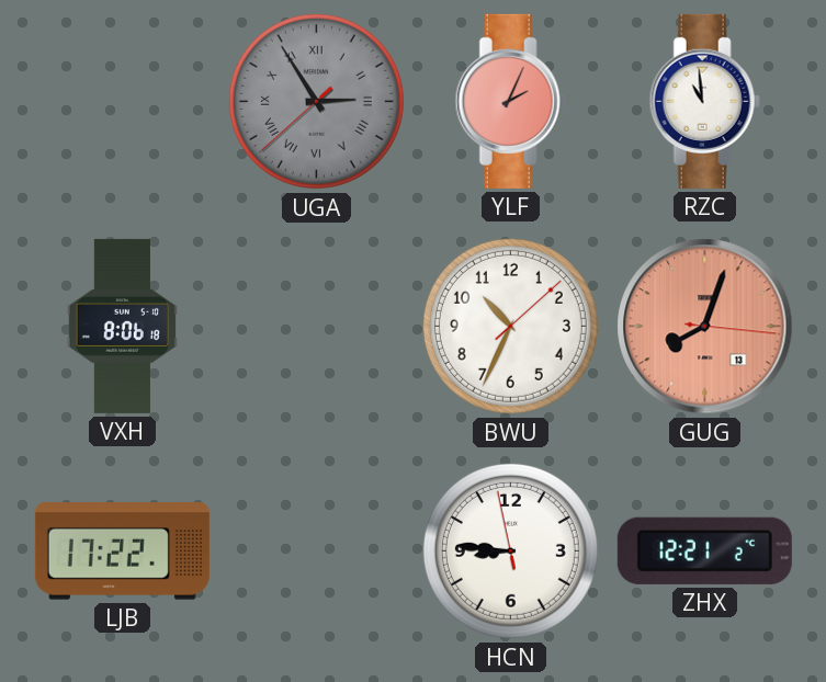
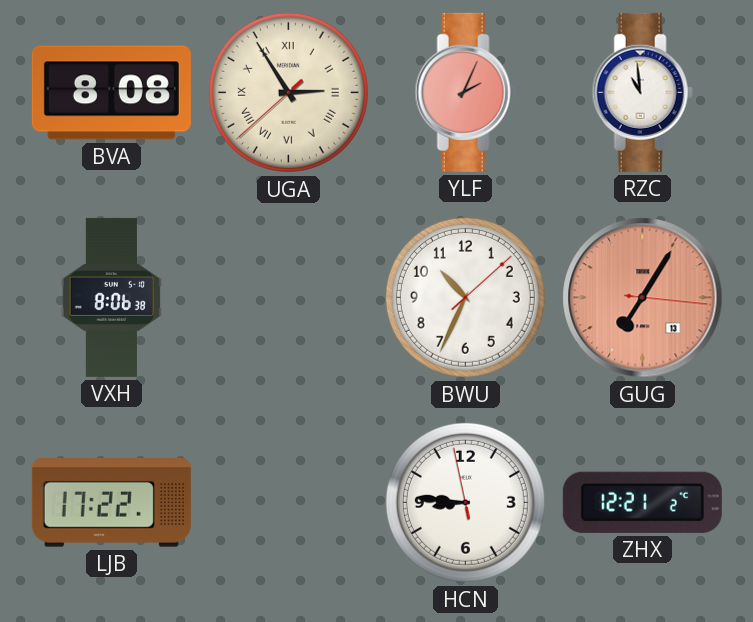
BVA: none -> 8:08
UGA dial: grey -> cream
VXH: 8:06:18 -> 8:06:38
GUG: 8:03 -> 7:05
